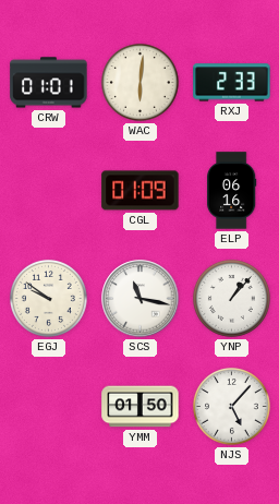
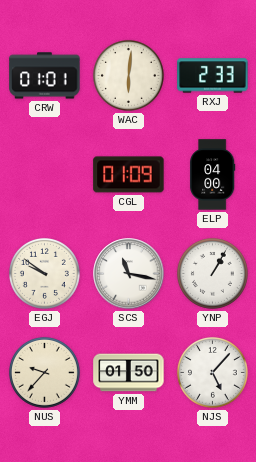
ELP: 06:16 -> 04:00
YNP: 1:07 -> 1:05
NUS: none -> 9:37
